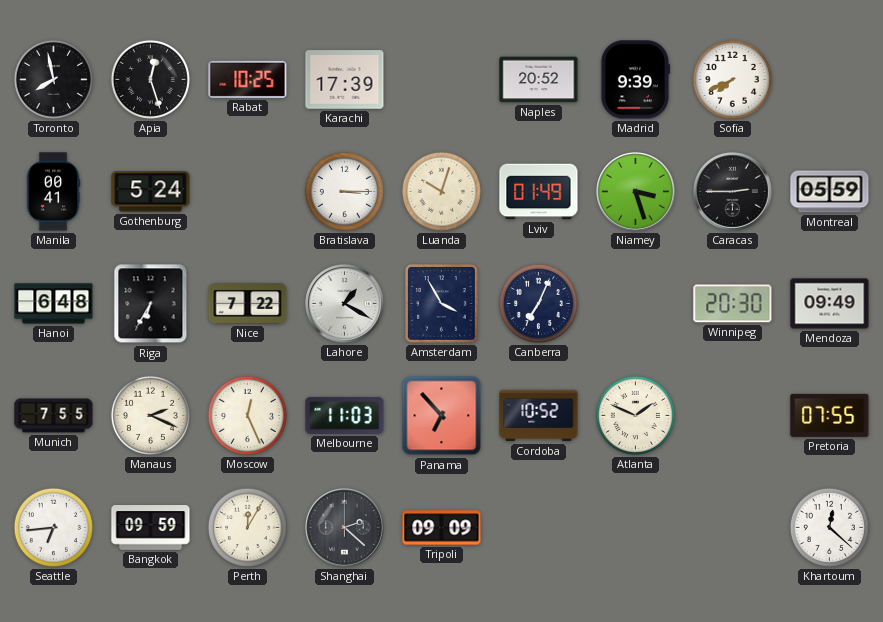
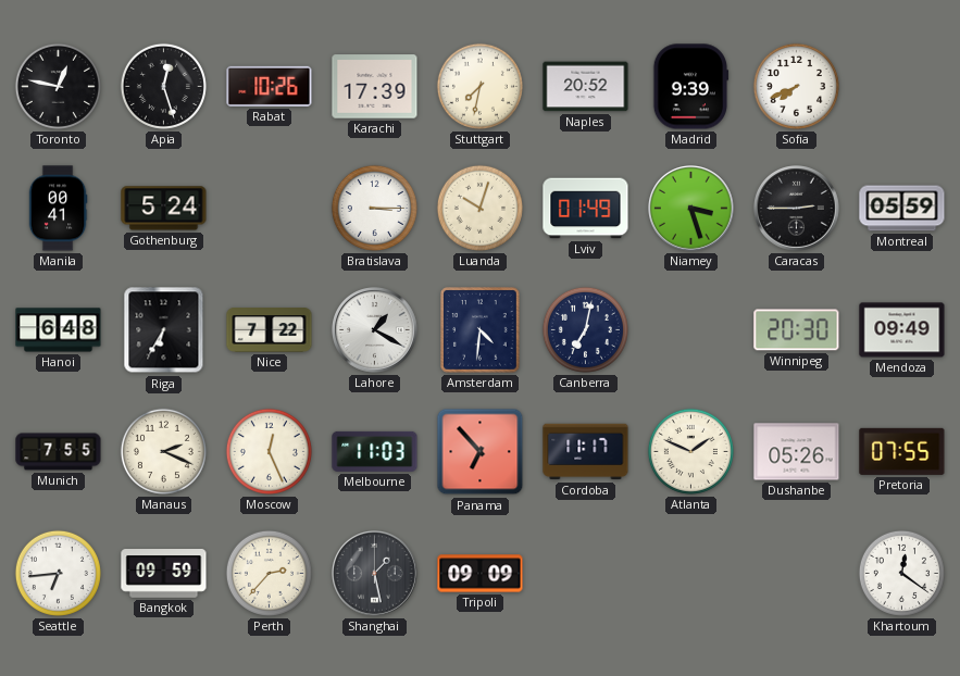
Toronto: 7:58 -> 12:47
Rabat: 10:25 -> 10:26
Stuttgart: none -> 7:32
Amsterdam: 3:55 -> 4:31
Canberra: 7:04 -> 7:02
Cordoba: 10:52 -> 11:17
Dushanbe: none -> 05:26
Perth: 12:05 -> 2:37
Shanghai: 2:22 -> 1:28
Khartoum: 12:22 -> 12:21
